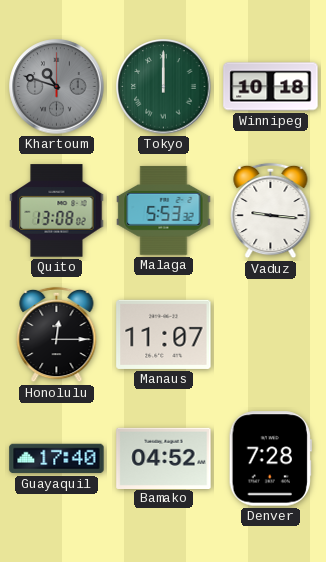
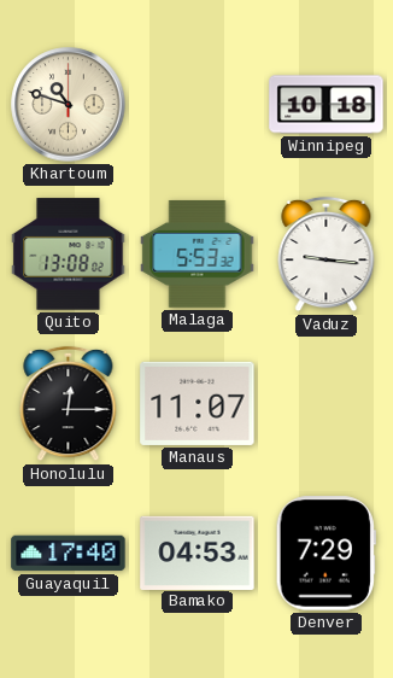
Khartoum dial: grey -> cream
Tokyo: 12:00 -> none
Bamako: 04:52 -> 04:53
Denver: 7:28 -> 7:29
